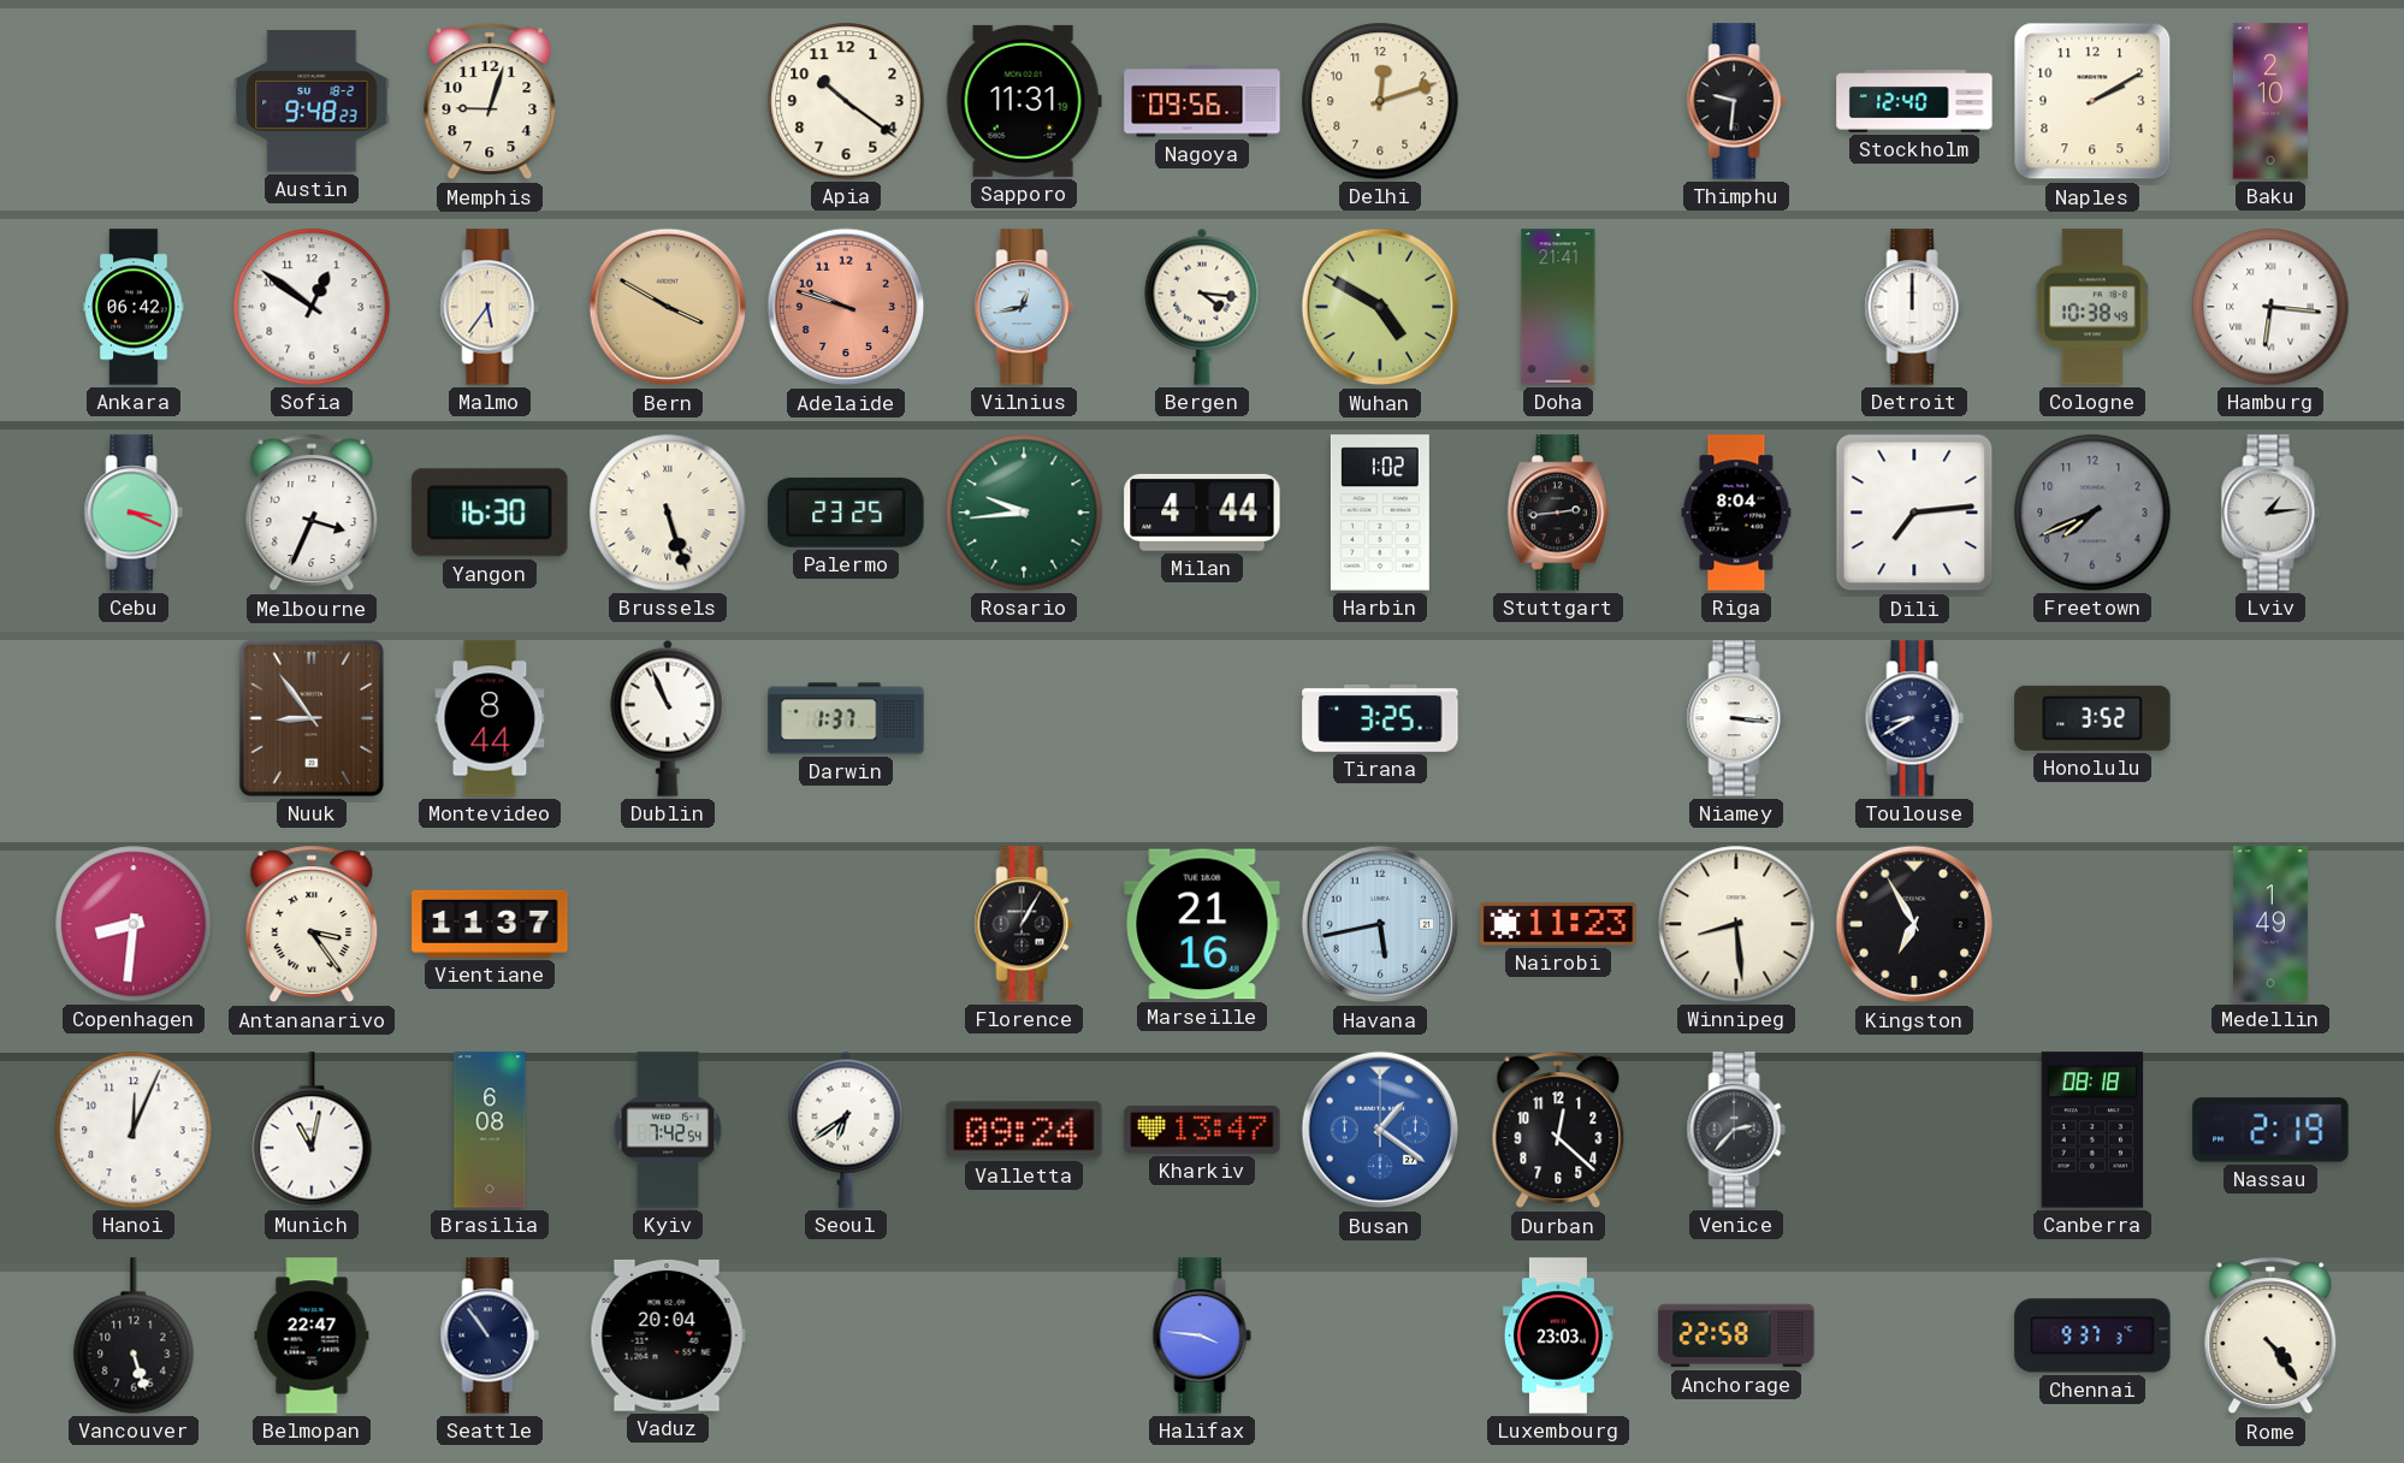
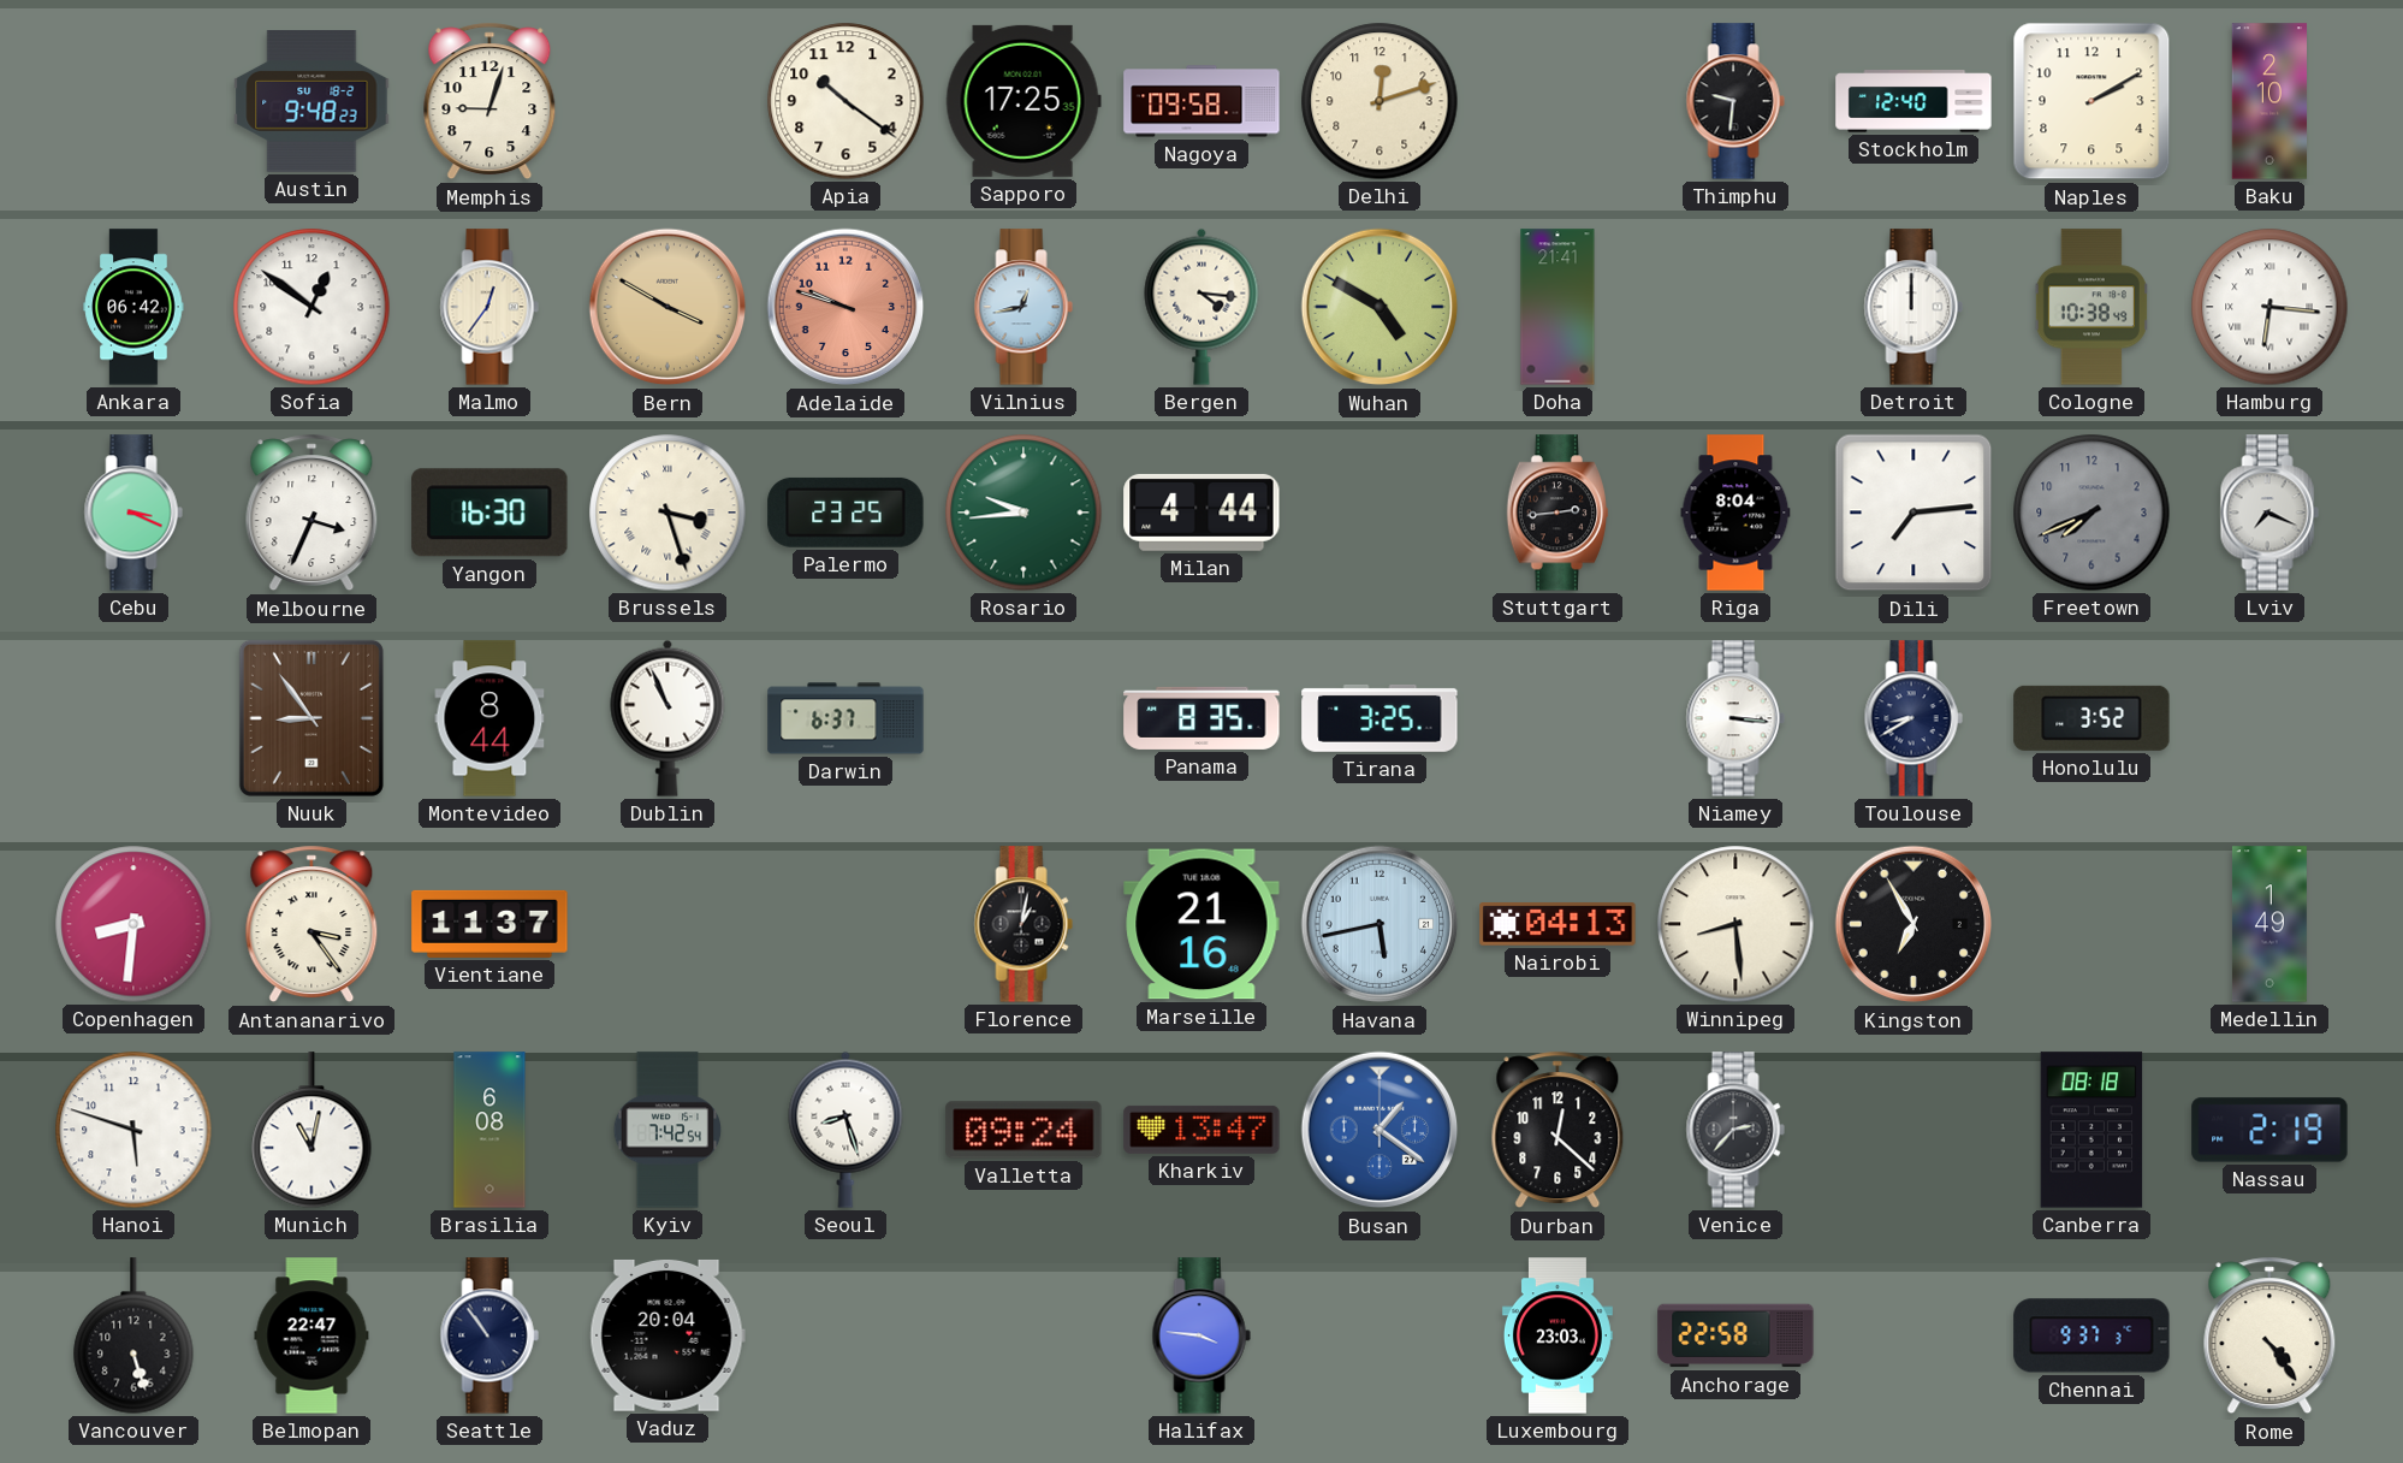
Sapporo: 11:31 -> 17:25
Nagoya: 09:56 -> 09:58
Malmo: 5:36 -> 12:36
Brussels: 5:27 -> 3:27
Harbin: 1:02 -> none
Lviv: 1:14 -> 7:19
Darwin: 1:37 -> 6:37
Panama: none -> 8:35
Florence: 1:05 -> 1:02
Nairobi: 11:23 -> 04:13
Hanoi: 12:04 -> 5:48
Seoul: 6:39 -> 8:27
